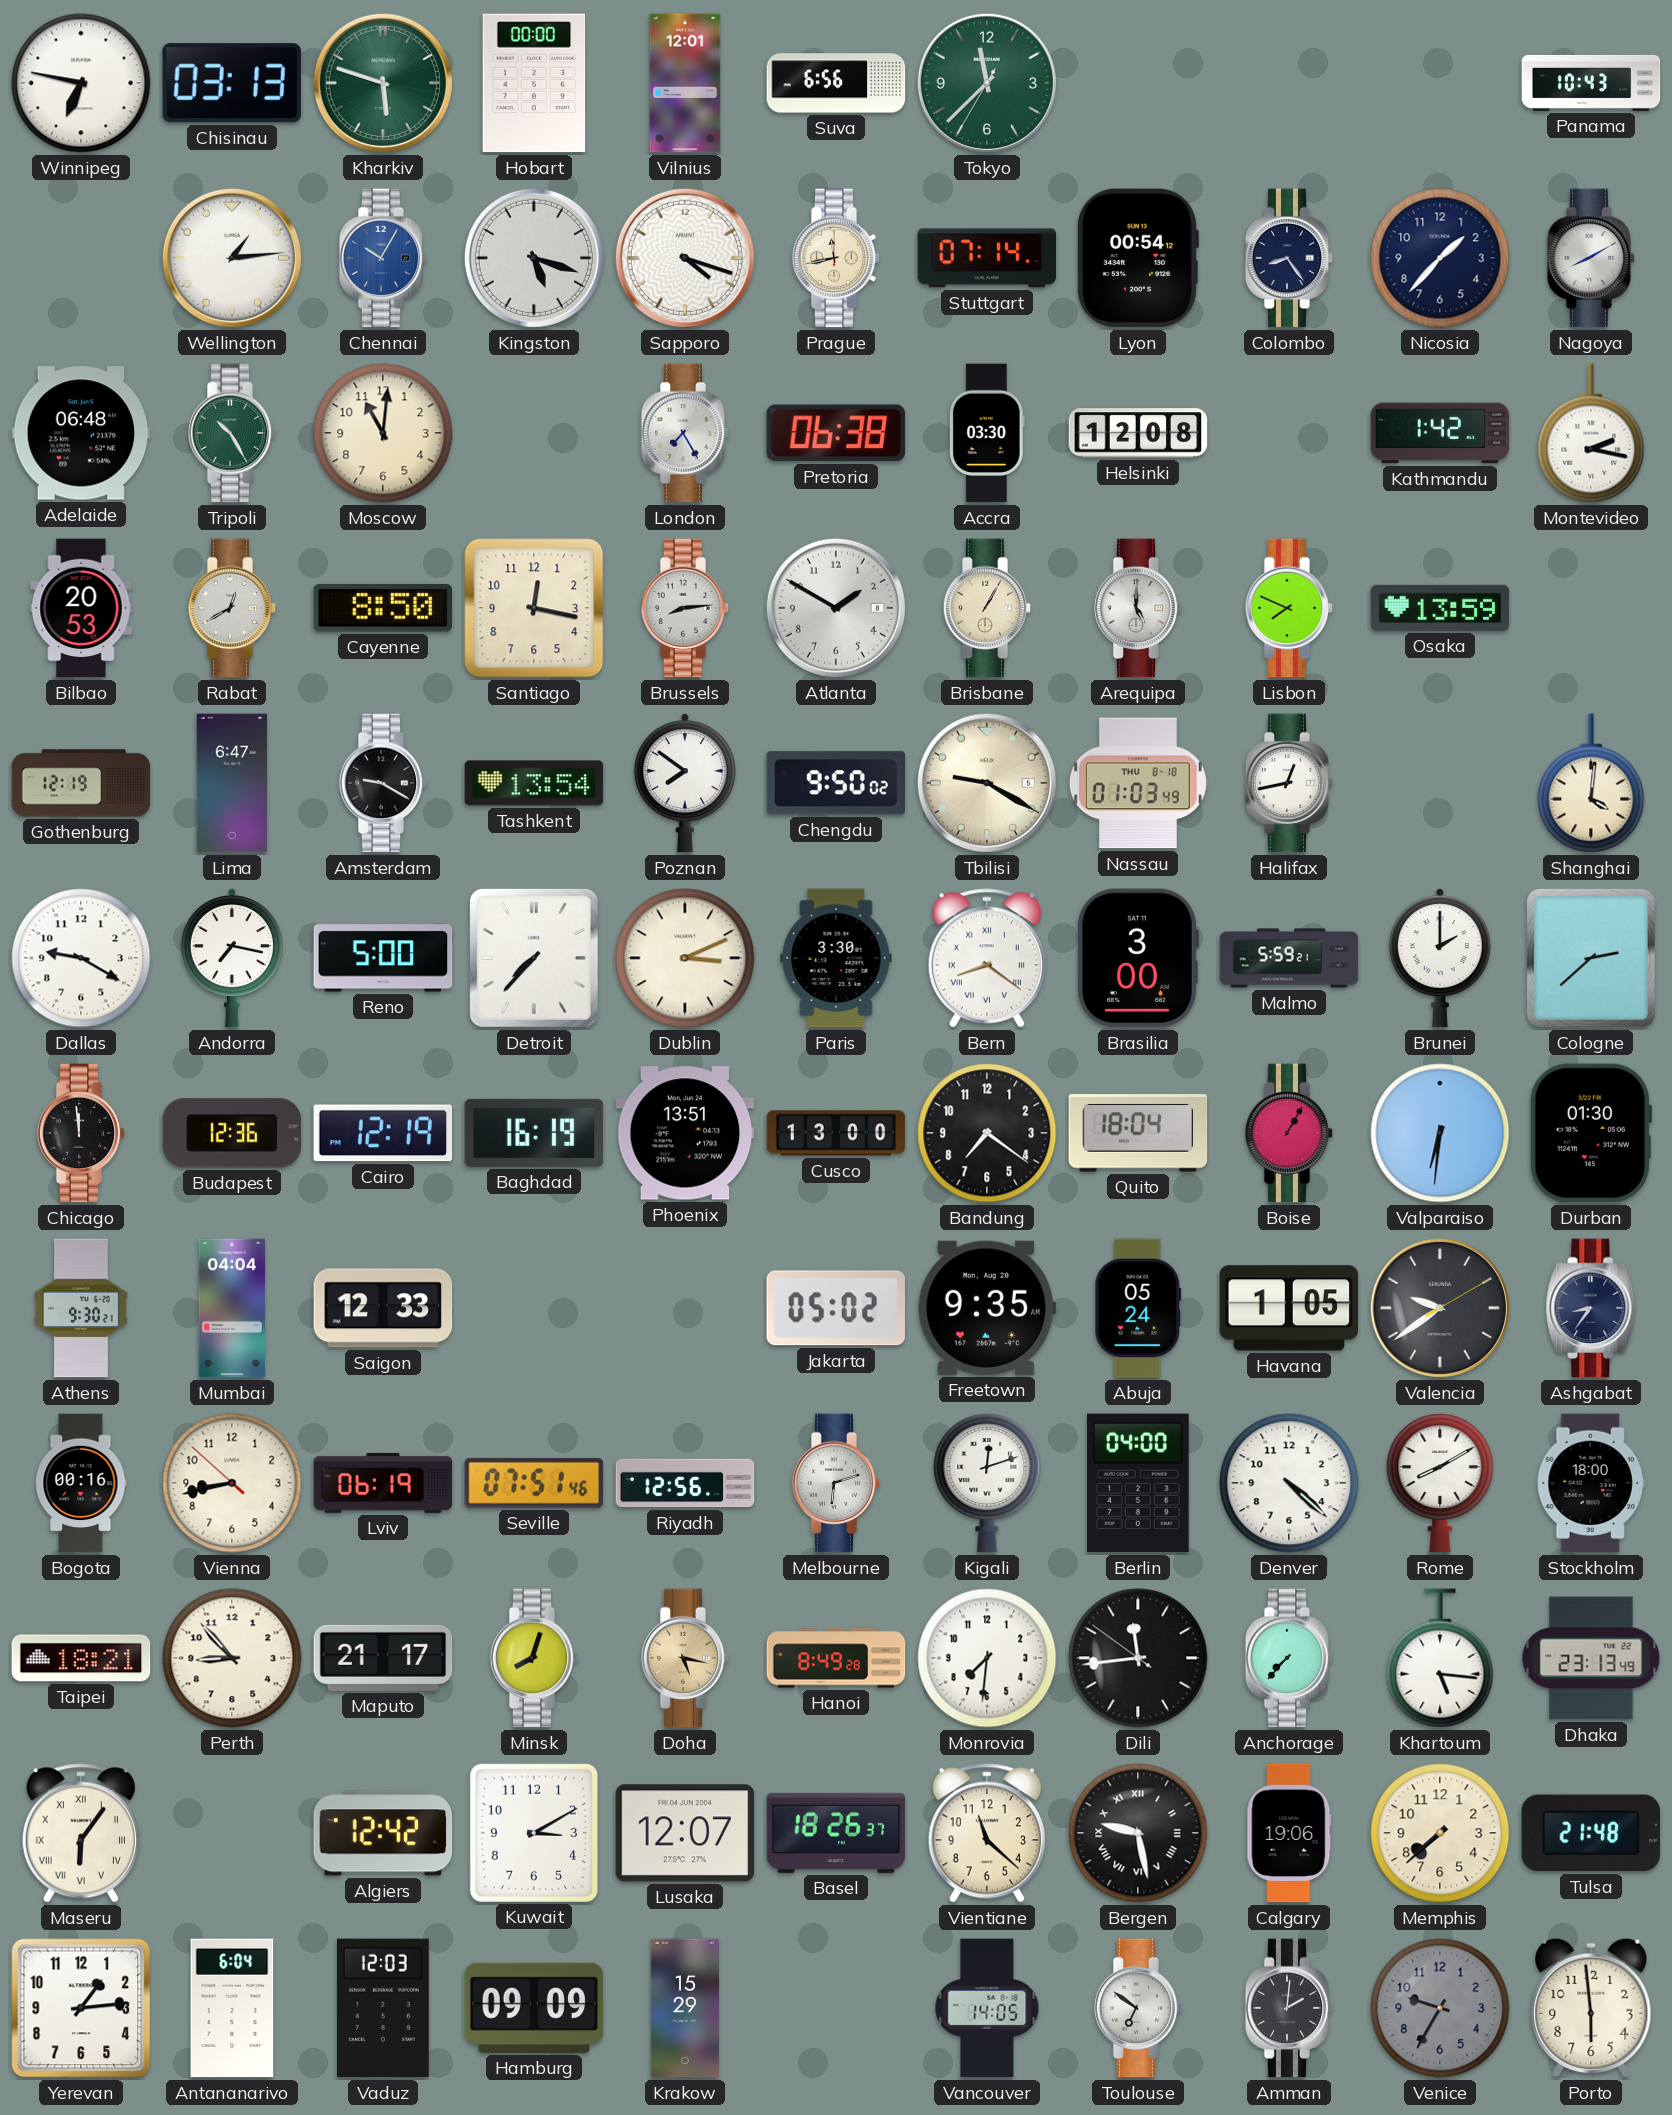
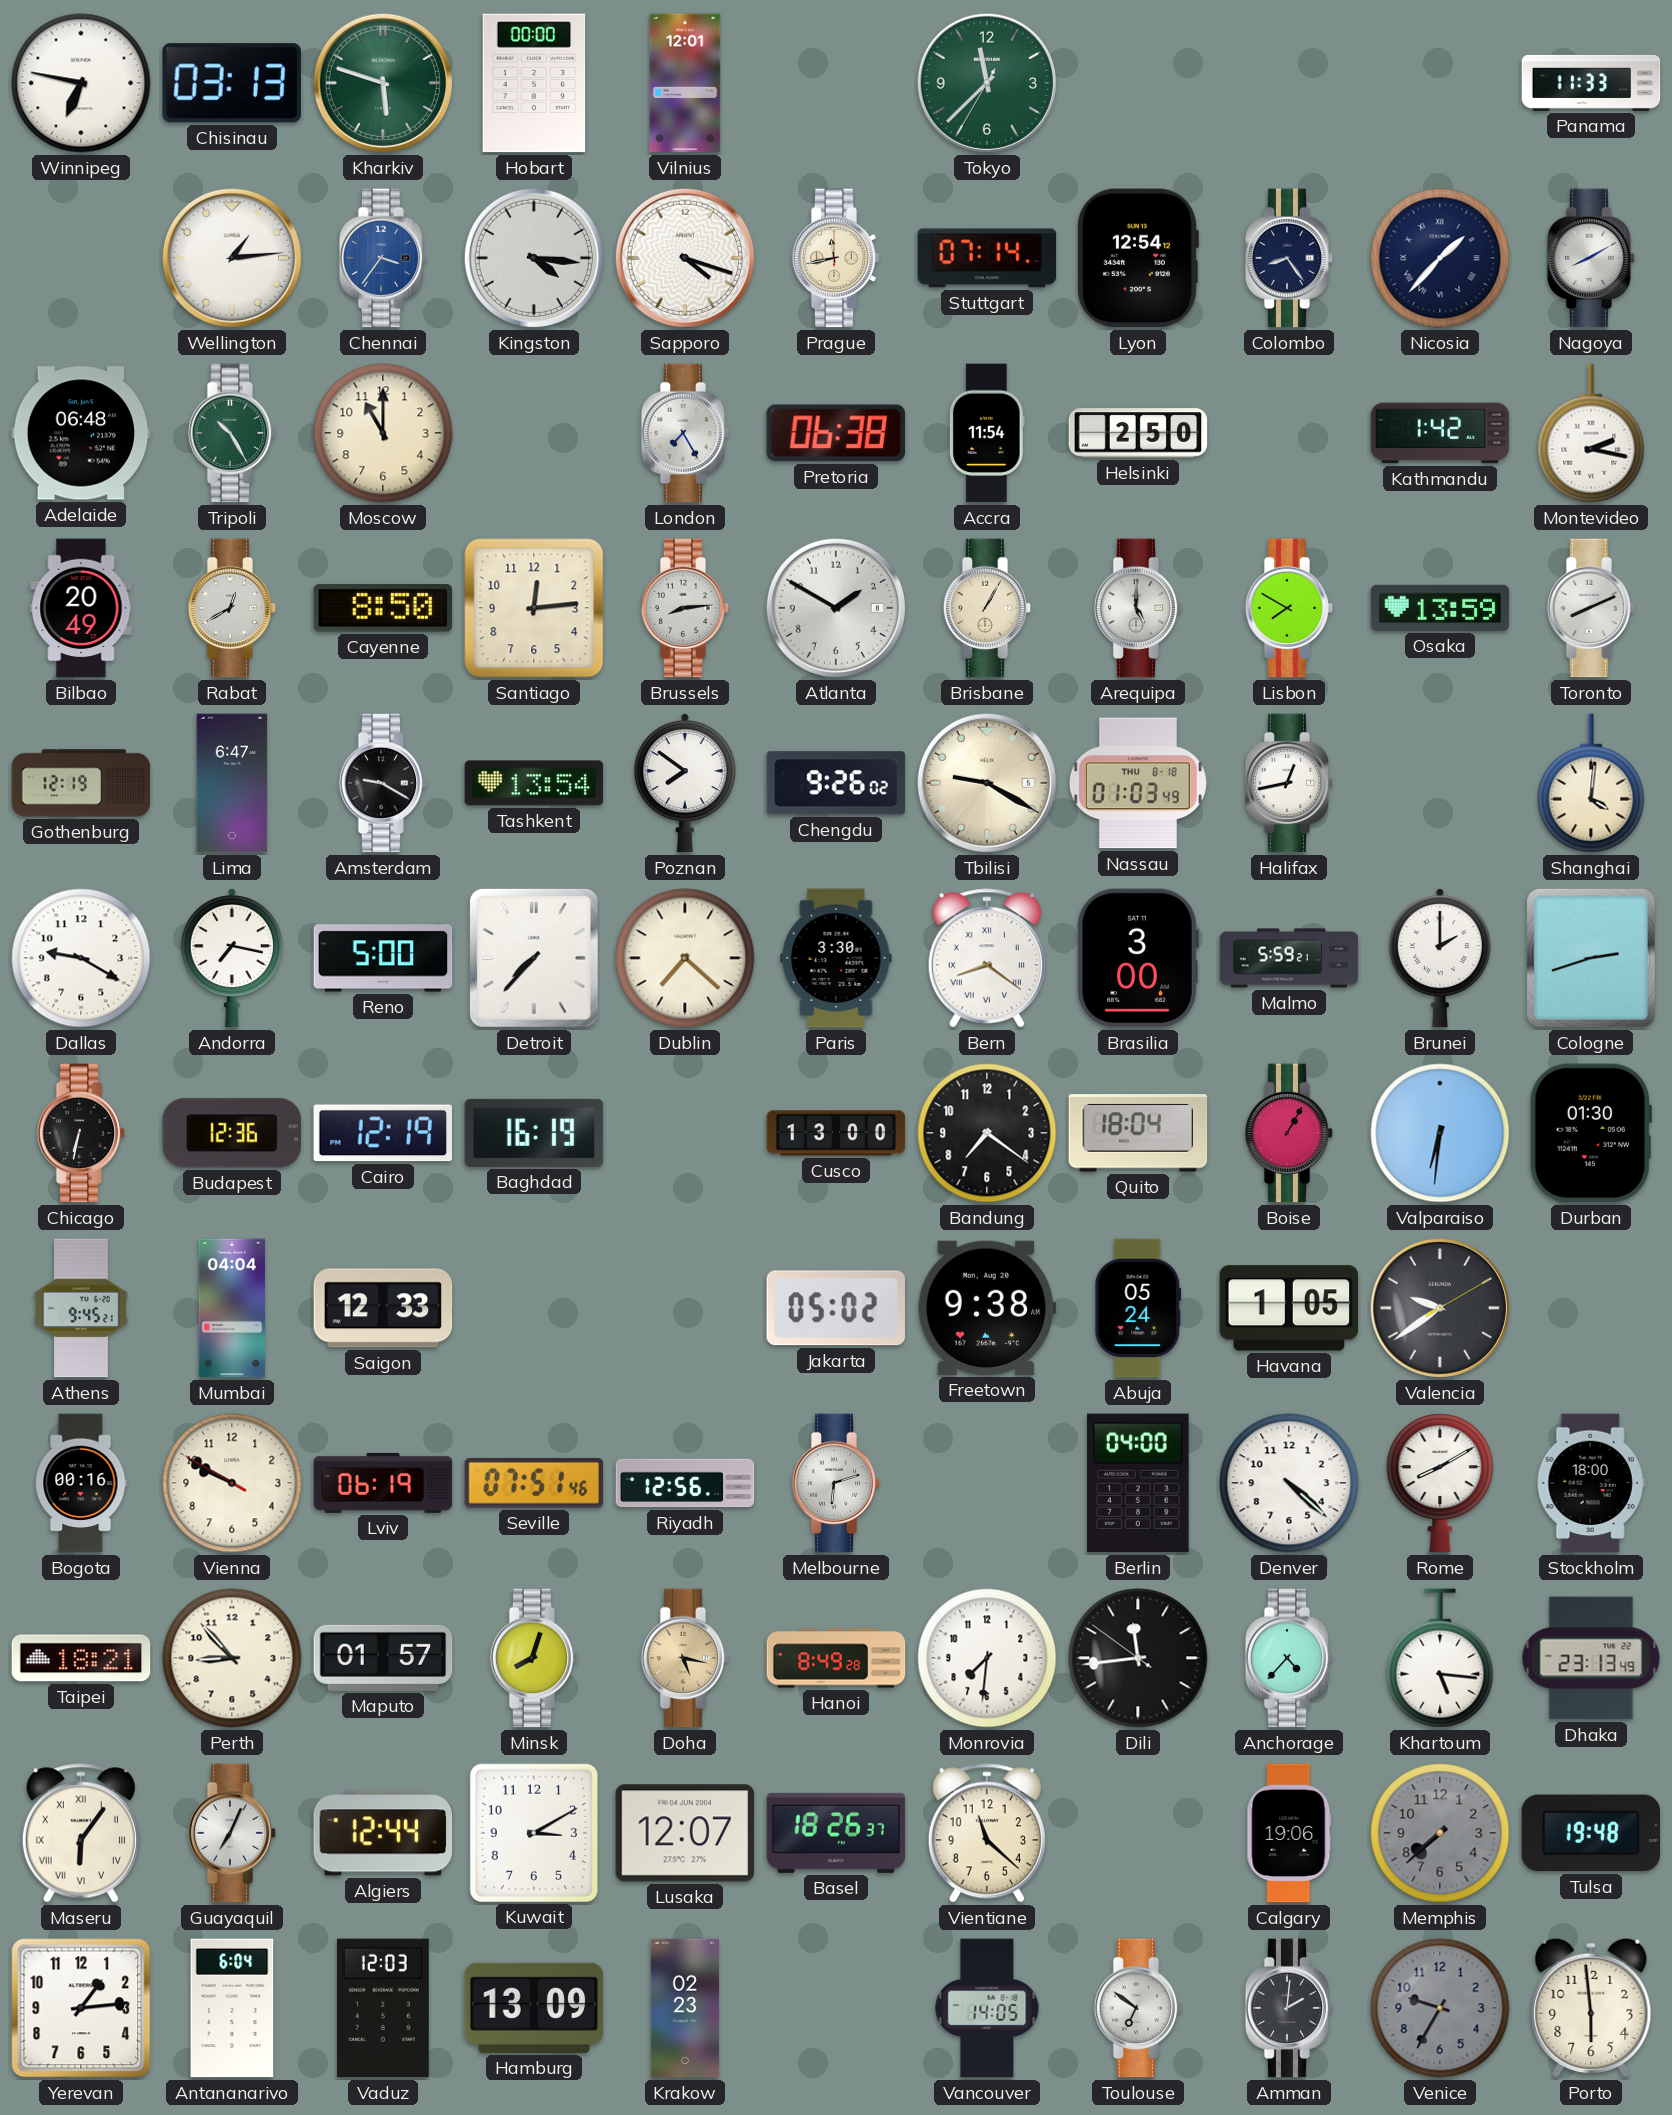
Suva: 6:56 -> none
Panama: 10:43 -> 11:33
Chennai: 10:05 -> 3:36
Kingston: 5:18 -> 4:16
Lyon: 00:54 -> 12:54
Nicosia numerals: Arabic -> Roman
Moscow: 11:01 -> 11:00
Accra: 03:30 -> 11:54
Helsinki: 12:08 -> 2:50
Bilbao: 20:53 -> 20:49
Santiago: 12:17 -> 12:14
Lisbon: 7:49 -> 7:50
Toronto: none -> 8:11
Chengdu: 9:50 -> 9:26
Dublin: 3:11 -> 7:22
Cologne: 2:38 -> 2:42
Chicago: 11:59 -> 6:32
Phoenix: 13:51 -> none
Athens: 9:30 -> 9:45
Freetown: 9:35 -> 9:38
Ashgabat: 8:36 -> none
Vienna: 8:42 -> 9:49
Kigali: 12:12 -> none
Maputo: 21:17 -> 01:57
Anchorage: 7:37 -> 4:37
Guayaquil: none -> 7:04
Algiers: 12:42 -> 12:44
Bergen: 9:28 -> none
Memphis dial: cream -> grey
Tulsa: 21:48 -> 19:48
Hamburg: 09:09 -> 13:09
Krakow: 15:29 -> 02:23
